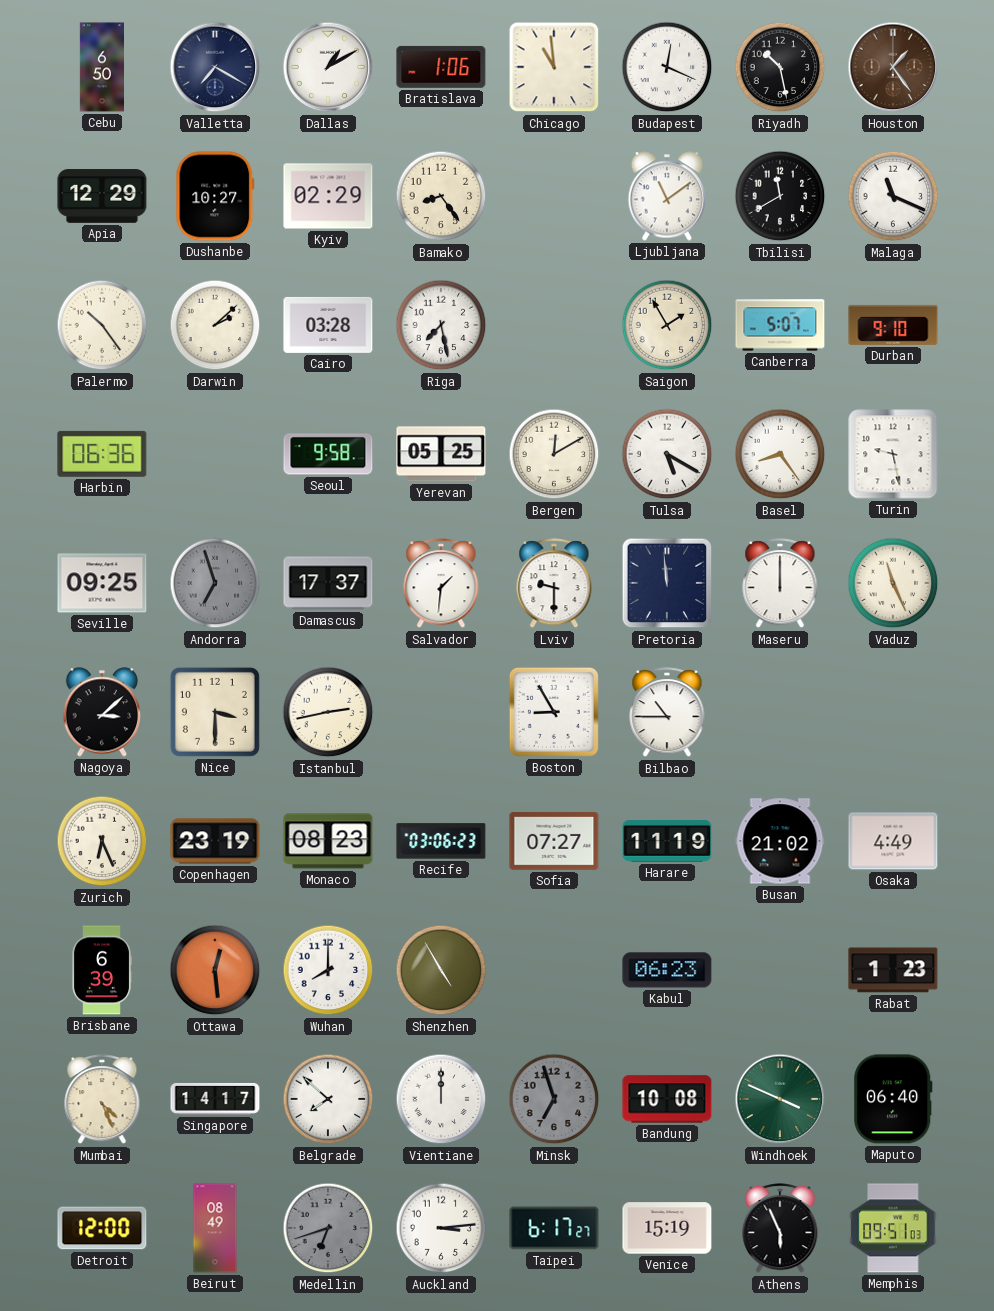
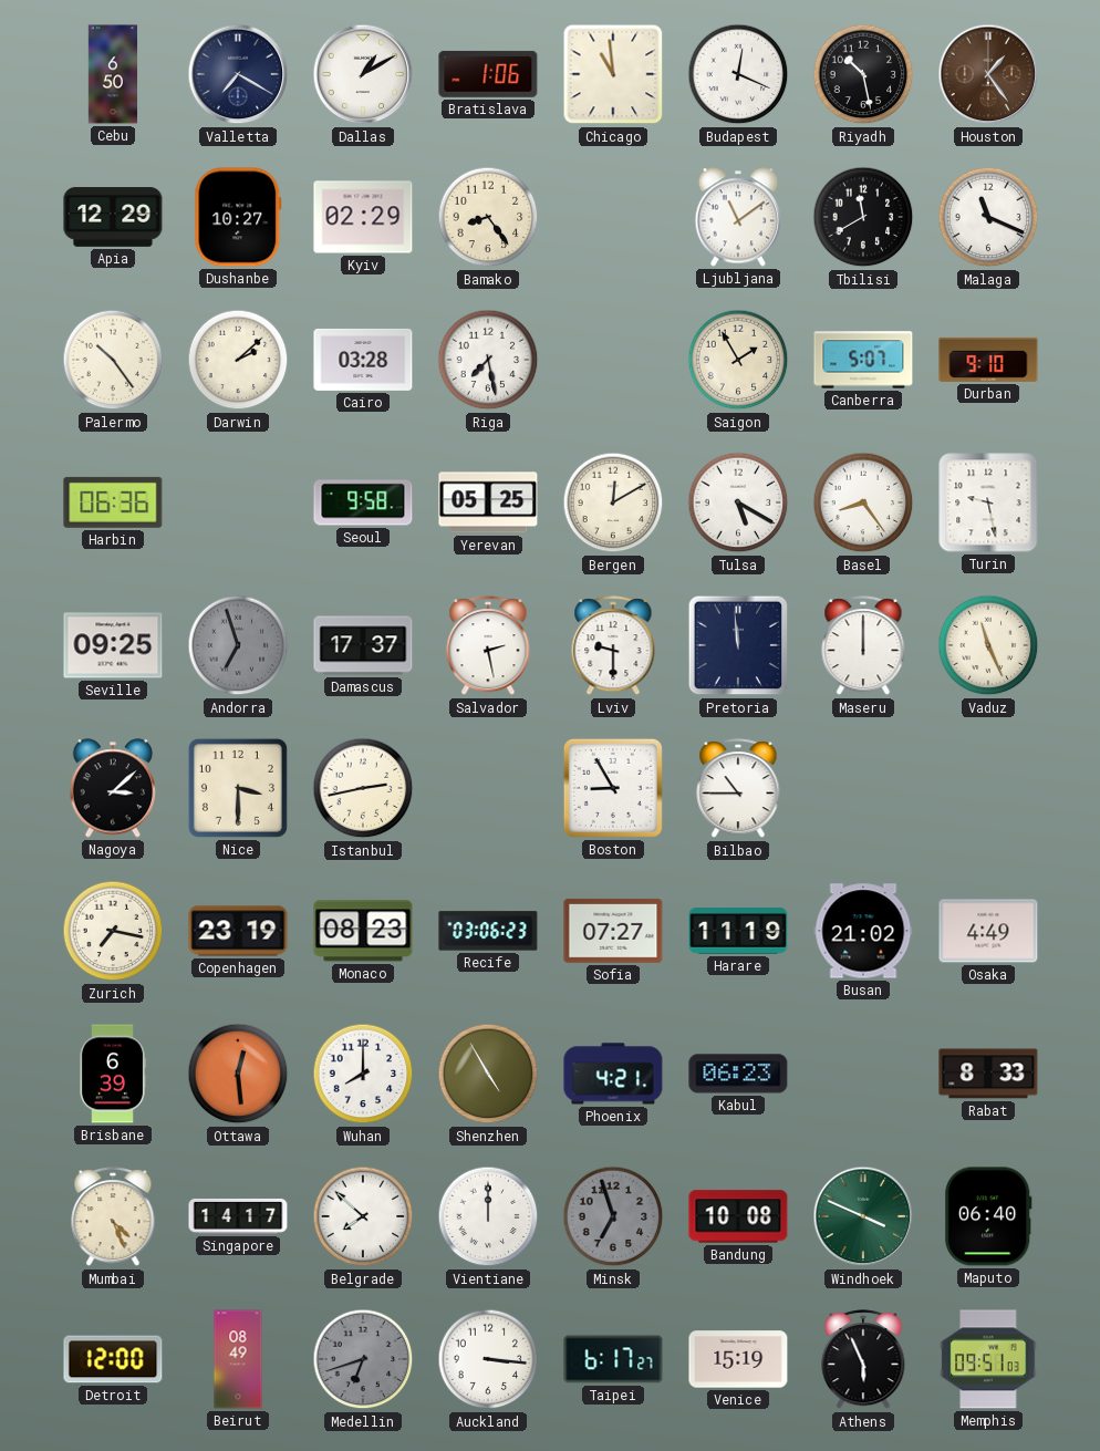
Salvador: 1:31 -> 2:28
Zurich: 6:26 -> 7:17
Phoenix: none -> 4:21
Rabat: 1:23 -> 8:33
Auckland: 3:14 -> 3:16
